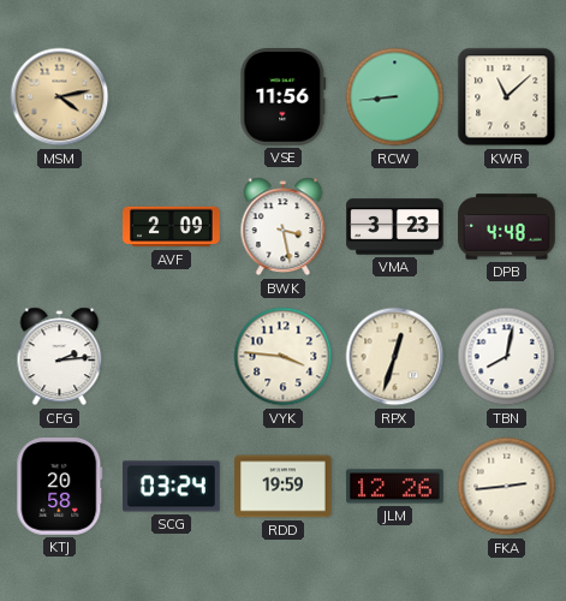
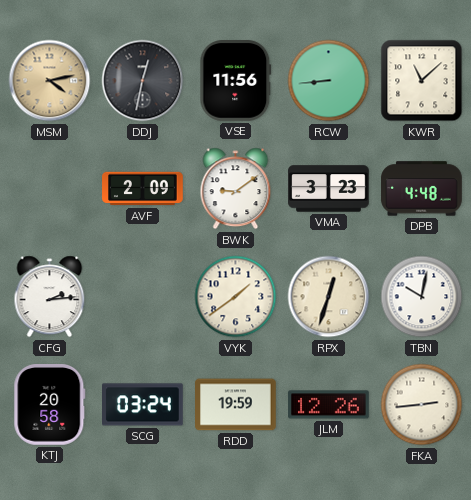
DDJ: none -> 12:32
BWK: 3:28 -> 9:09
VYK: 3:46 -> 1:39
TBN: 8:02 -> 10:02
